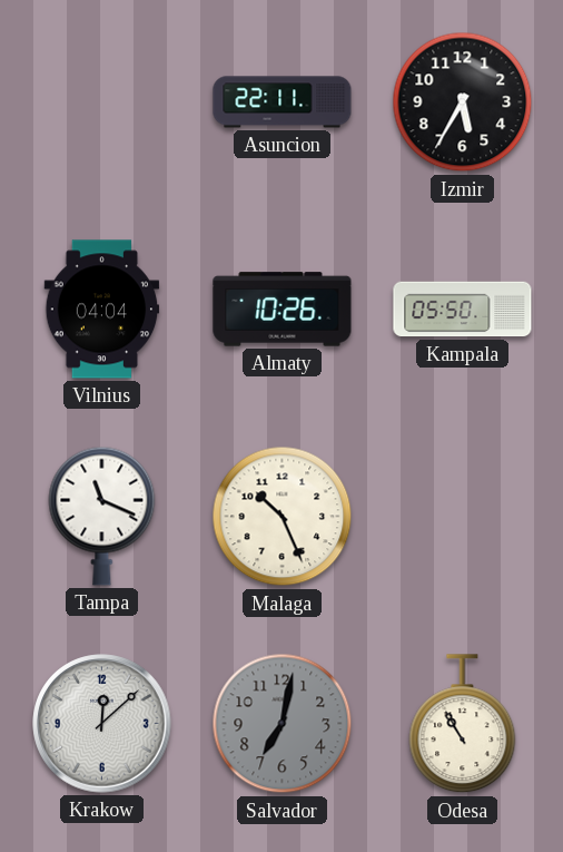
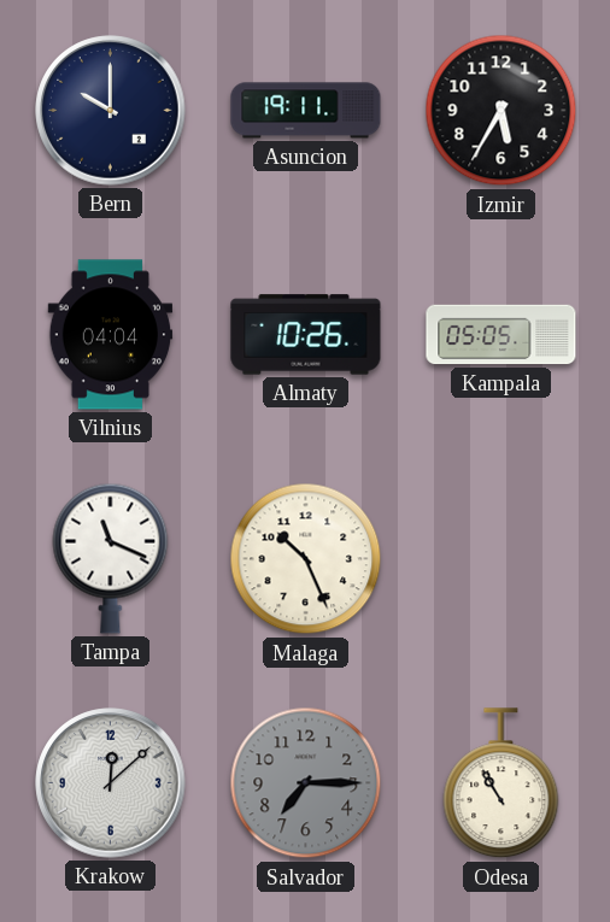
Bern: none -> 10:00
Asuncion: 22:11 -> 19:11
Kampala: 05:50 -> 05:05
Salvador: 7:02 -> 7:15
